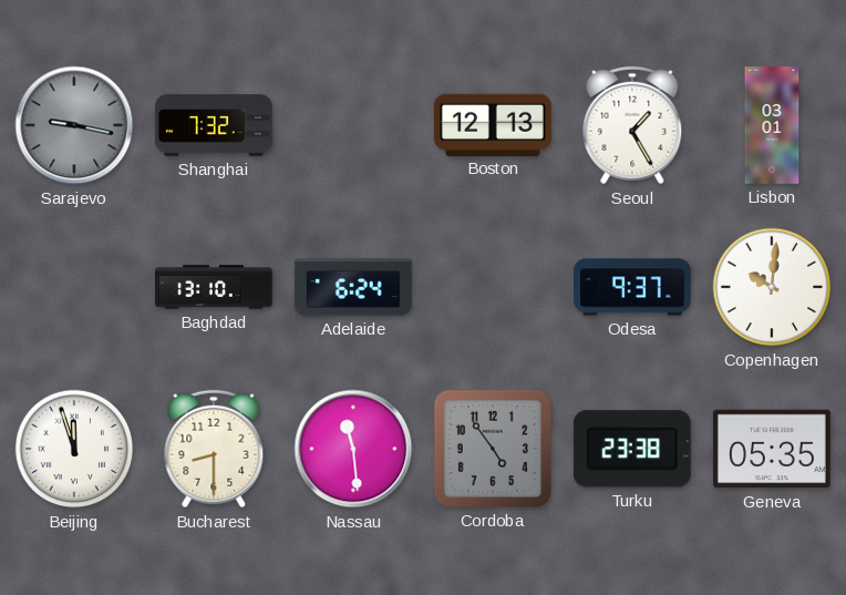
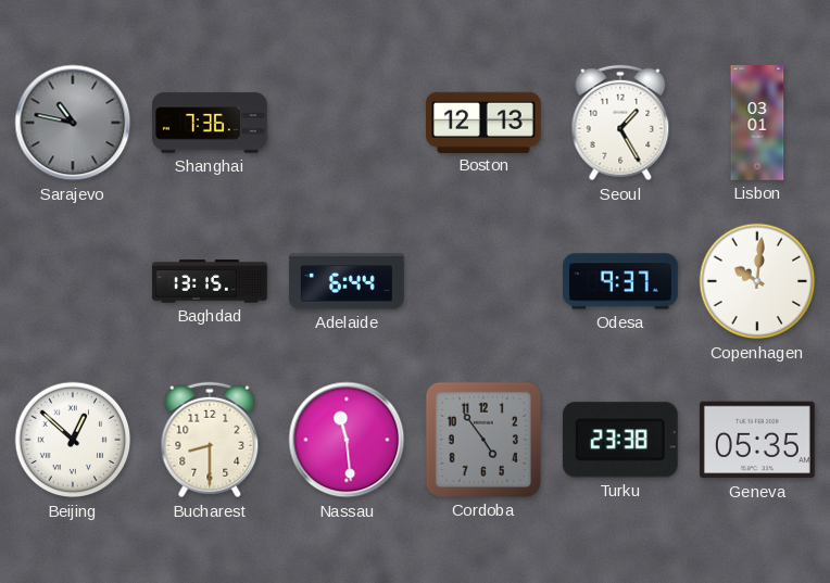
Sarajevo: 9:17 -> 10:47
Shanghai: 7:32 -> 7:36
Baghdad: 13:10 -> 13:15
Adelaide: 6:24 -> 6:44
Beijing: 11:57 -> 12:52
